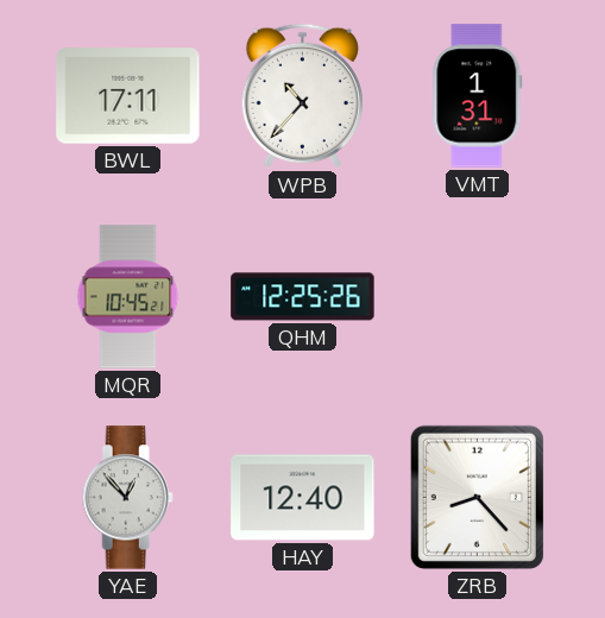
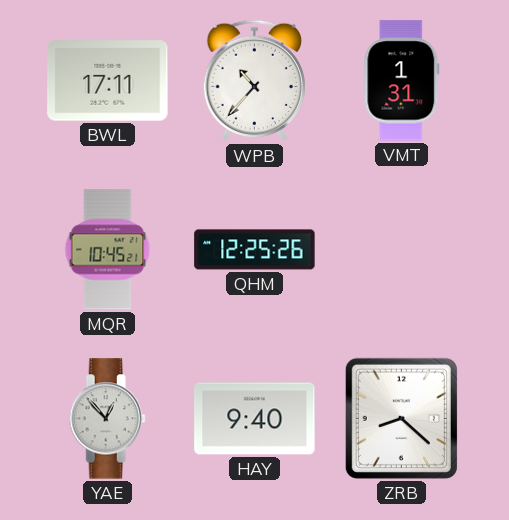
HAY: 12:40 -> 9:40
ZRB: 8:23 -> 8:22
